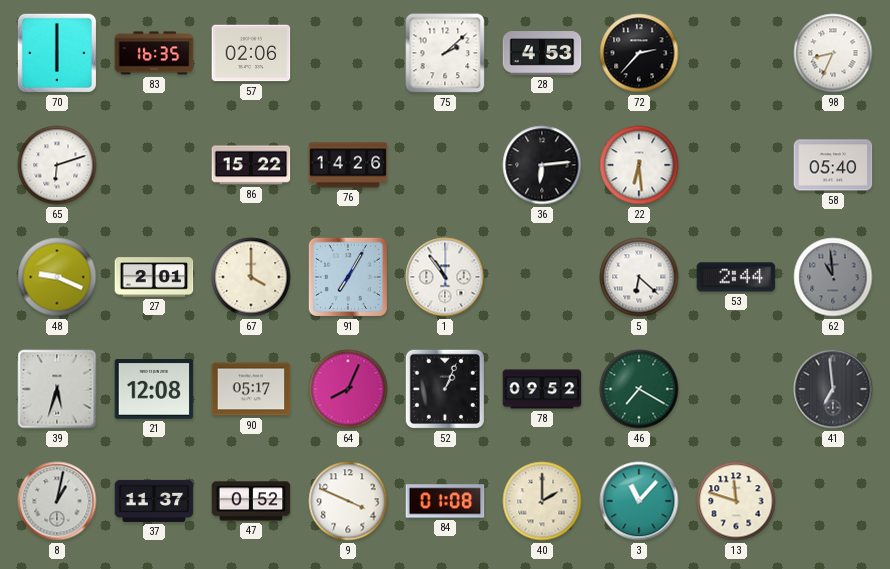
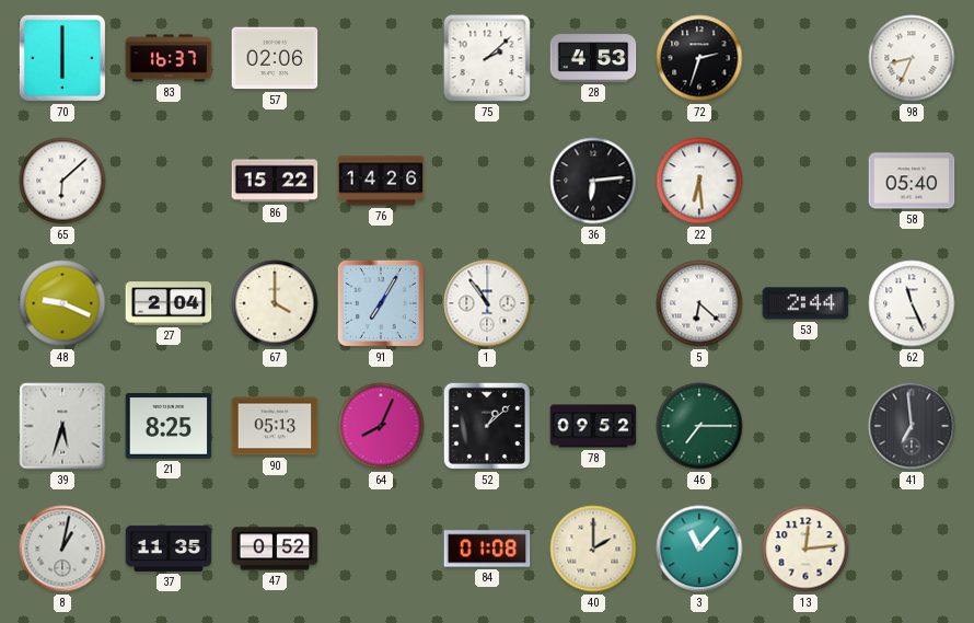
83: 16:35 -> 16:37
72: 2:37 -> 2:33
65: 6:12 -> 6:08
27: 2:01 -> 2:04
62: 10:59 -> 11:26
62 dial: grey -> white
21: 12:08 -> 8:25
90: 05:17 -> 05:13
52: 1:04 -> 1:08
46: 7:20 -> 7:15
37: 11:37 -> 11:35
9: 3:49 -> none
13: 11:48 -> 12:14
